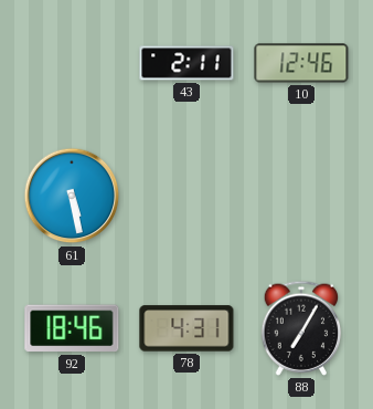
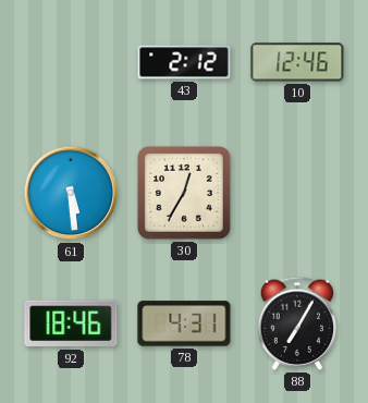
43: 2:11 -> 2:12
61: 5:28 -> 5:29
30: none -> 12:35
